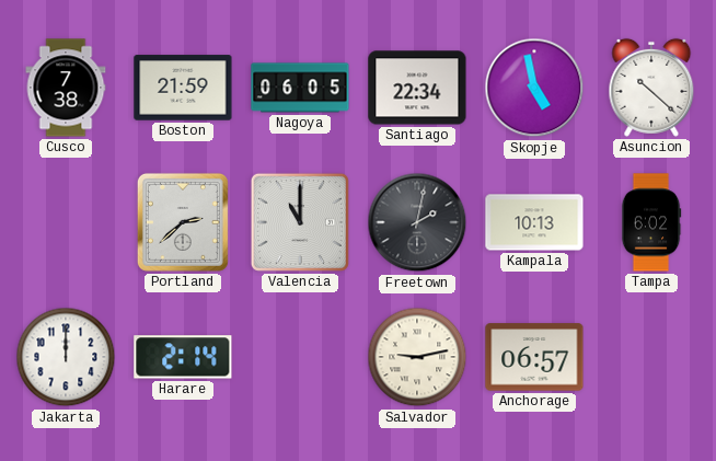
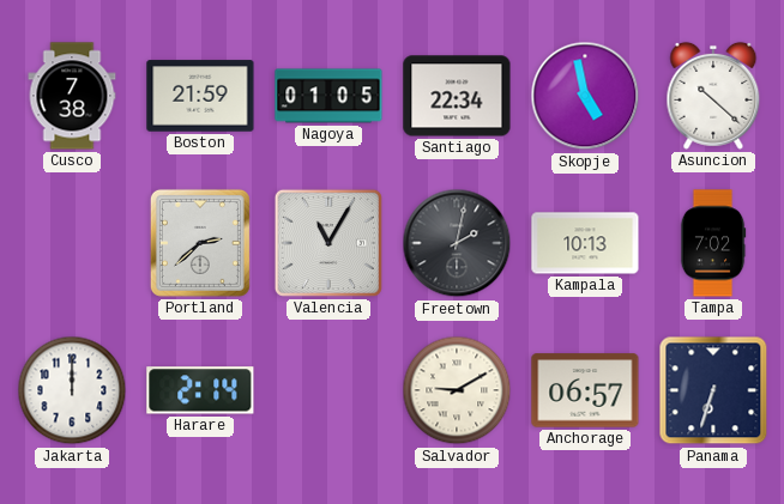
Nagoya: 06:05 -> 01:05
Valencia: 11:00 -> 11:05
Tampa: 6:02 -> 7:02
Salvador: 9:13 -> 9:10
Panama: none -> 6:33
